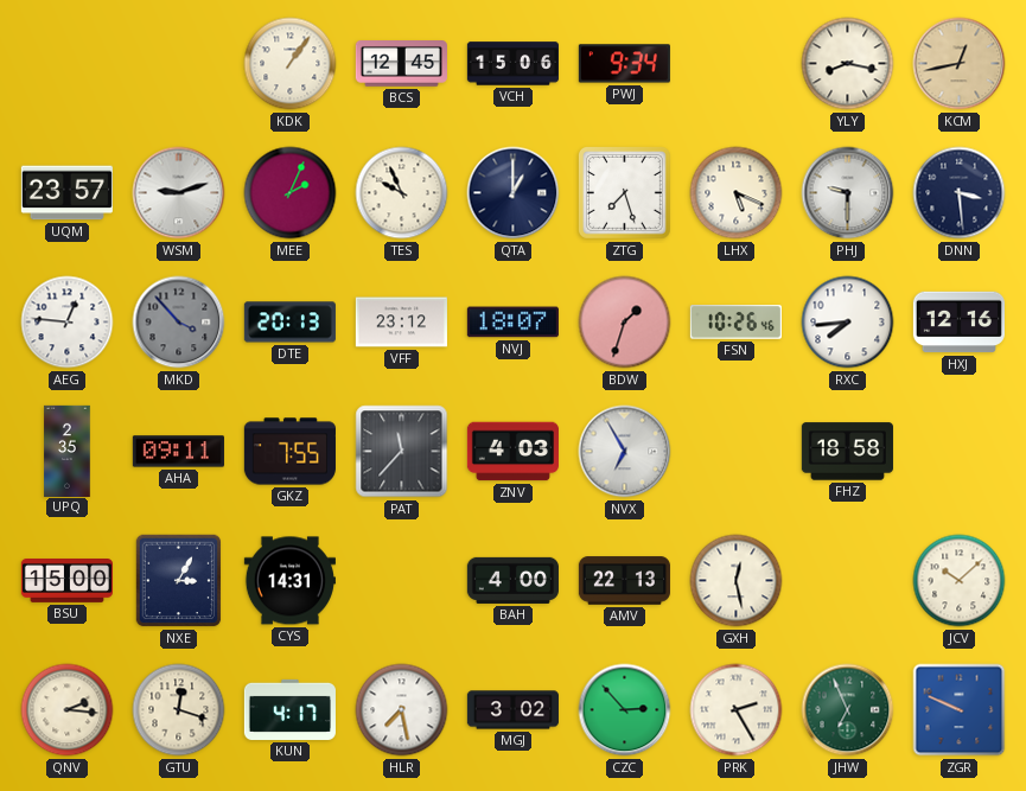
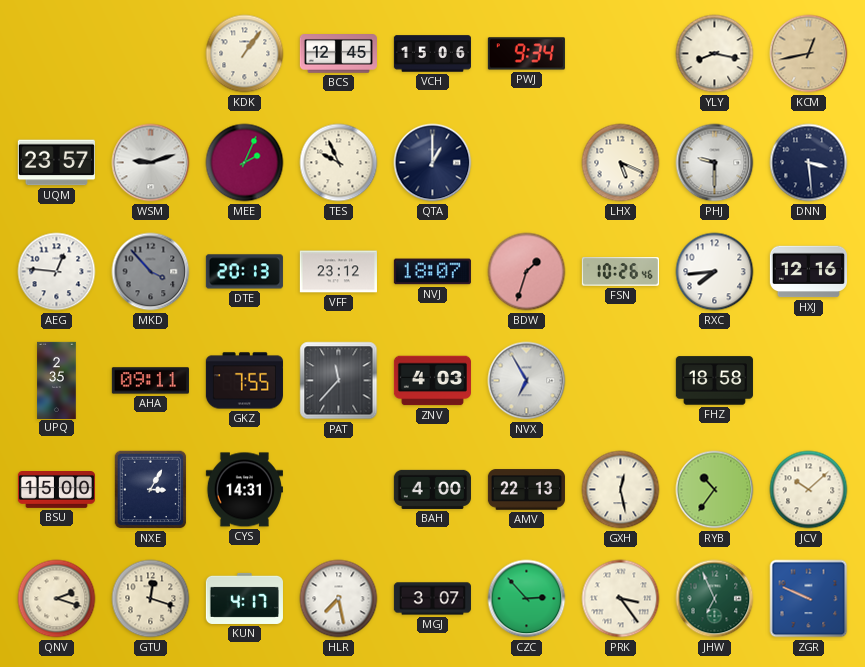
ZTG: 7:27 -> none
RYB: none -> 10:36
QNV: 2:16 -> 2:18
MGJ: 3:02 -> 3:07
PRK: 2:25 -> 3:24
